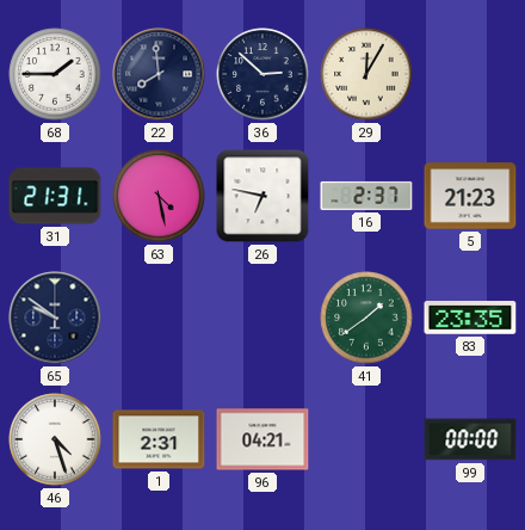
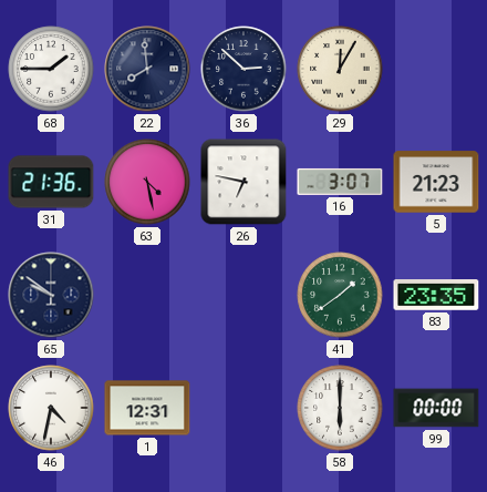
31: 21:31 -> 21:36
16: 2:37 -> 3:07
46: 4:27 -> 4:32
1: 2:31 -> 12:31
96: 04:21 -> none
58: none -> 6:00
